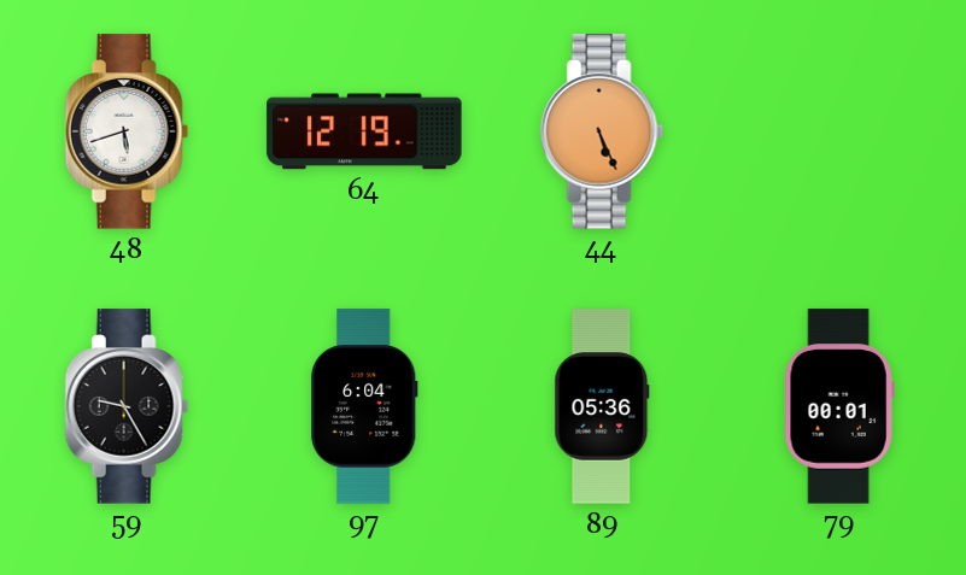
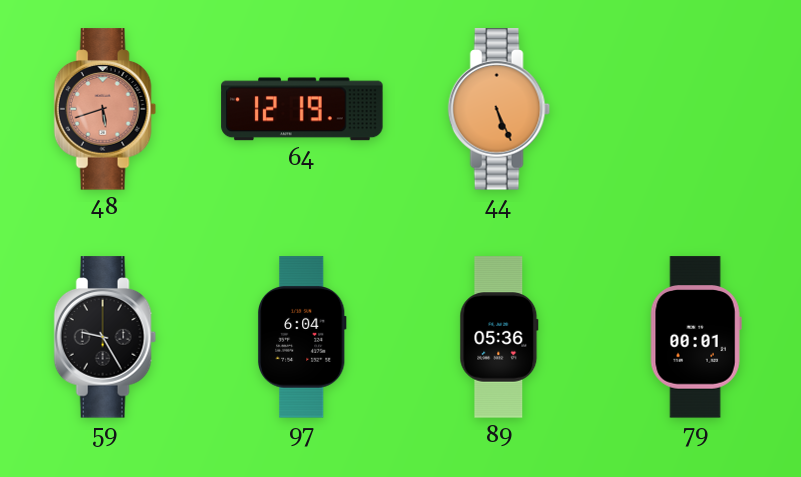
48 dial: white -> salmon
